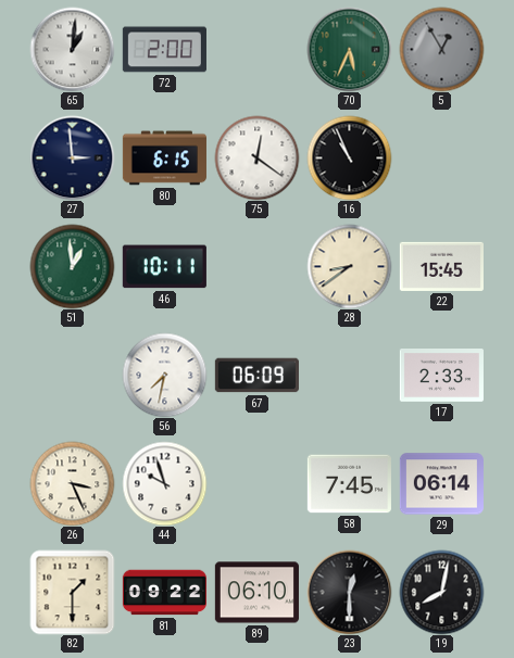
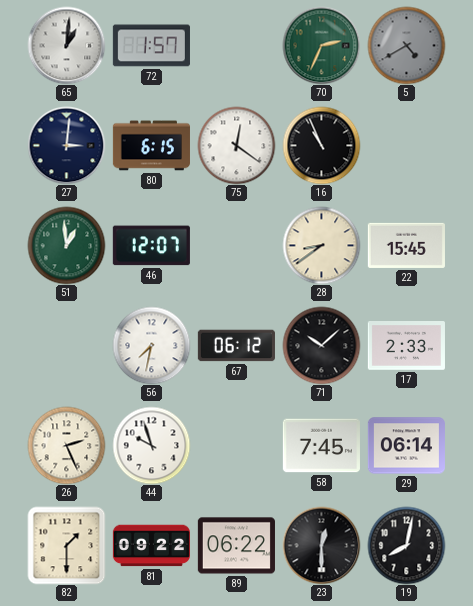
72: 2:00 -> 1:57
70: 5:34 -> 2:34
5: 12:55 -> 4:40
27: 2:59 -> 3:01
46: 10:11 -> 12:07
67: 06:09 -> 06:12
71: none -> 10:08
26: 3:26 -> 2:26
89: 06:10 -> 06:22
